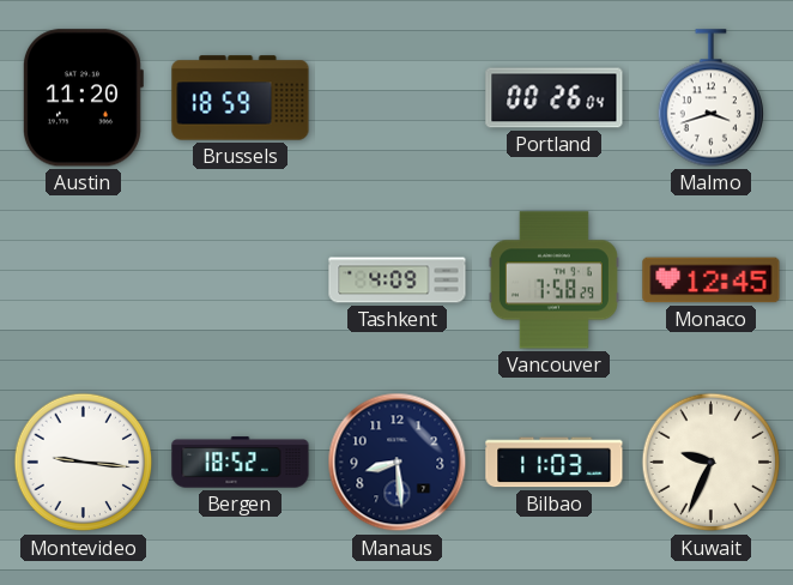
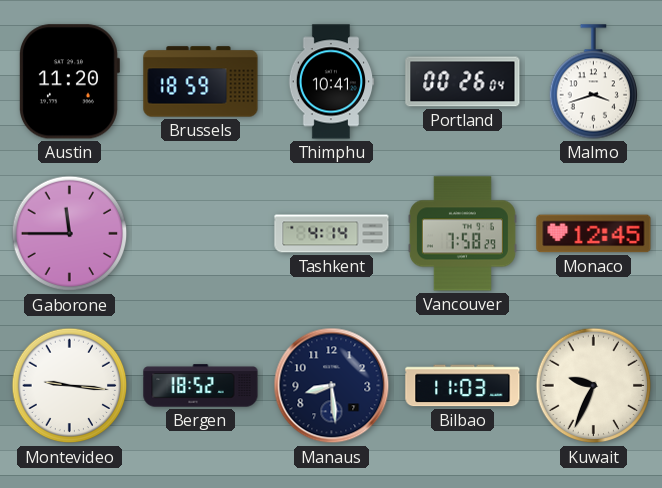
Thimphu: none -> 10:41
Gaborone: none -> 11:45
Tashkent: 4:09 -> 4:14
